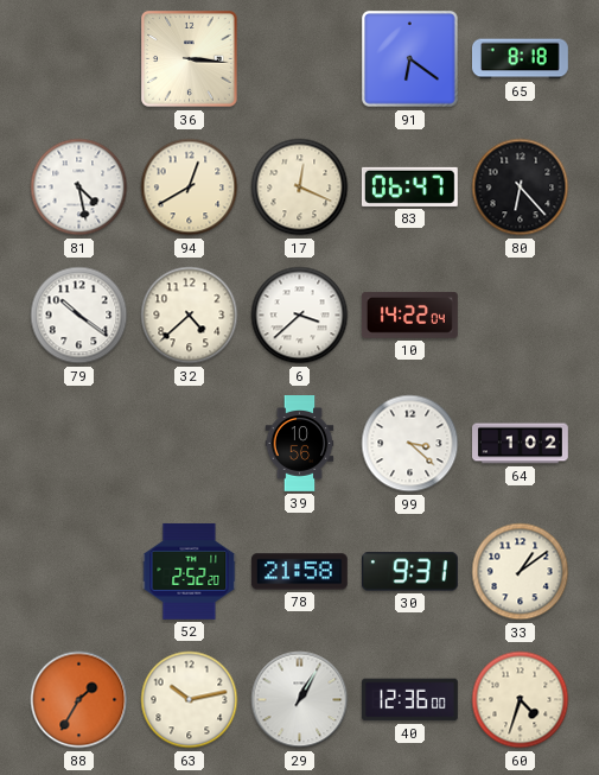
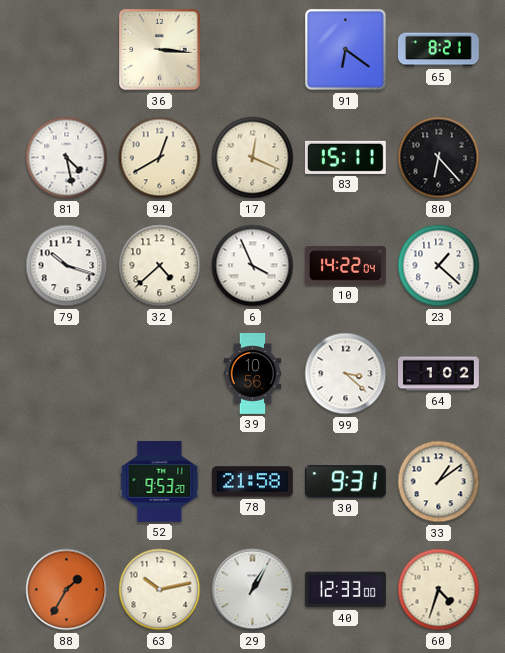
65: 8:18 -> 8:21
83: 06:47 -> 15:11
79: 10:21 -> 10:18
6: 3:38 -> 3:56
23: none -> 1:22
52: 2:52 -> 9:53
40: 12:36 -> 12:33
